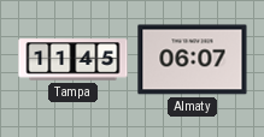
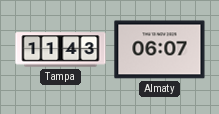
Tampa: 11:45 -> 11:43
